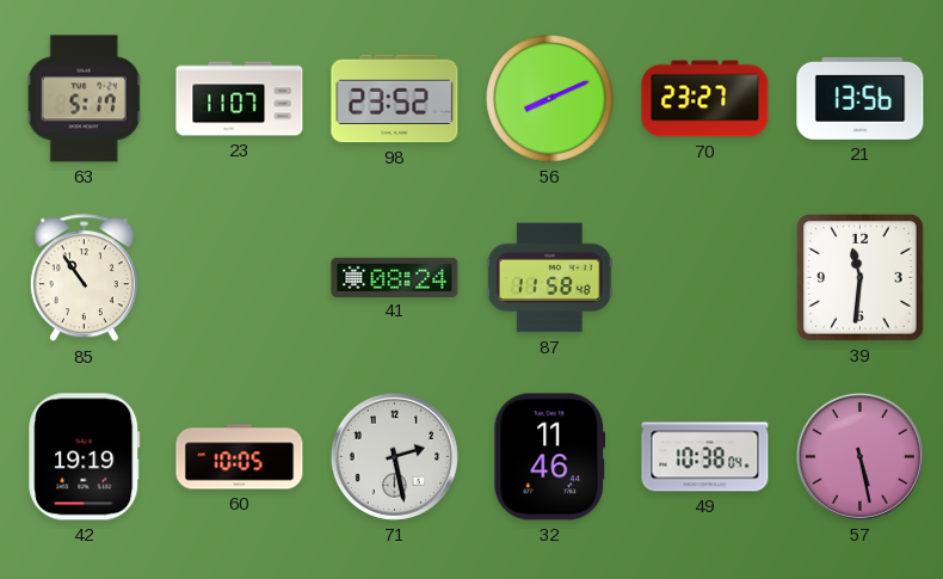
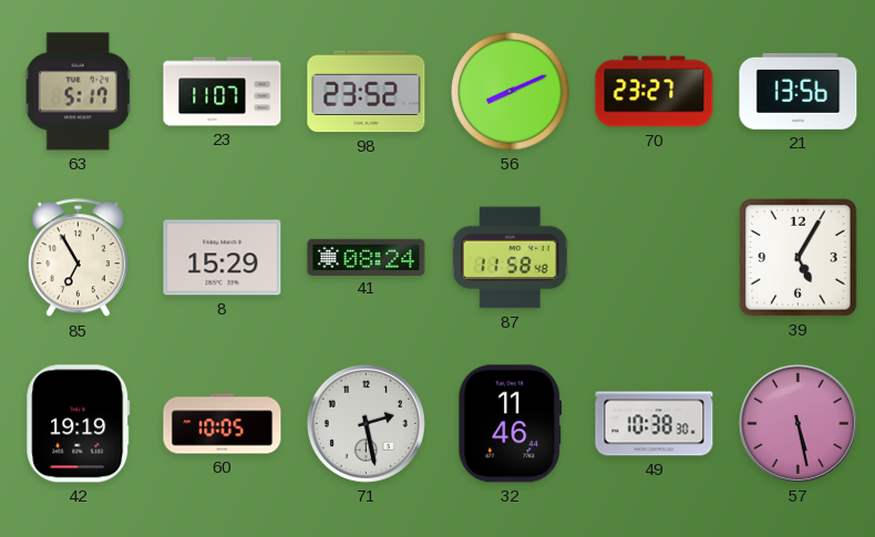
85: 10:54 -> 6:55
8: none -> 15:29
39: 11:31 -> 5:05
49: 10:38:04 -> 10:38:30
